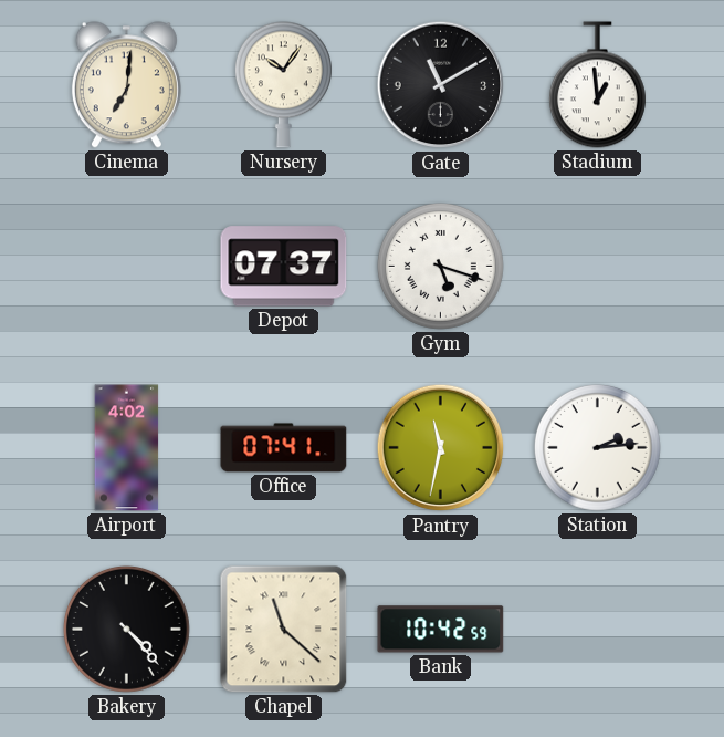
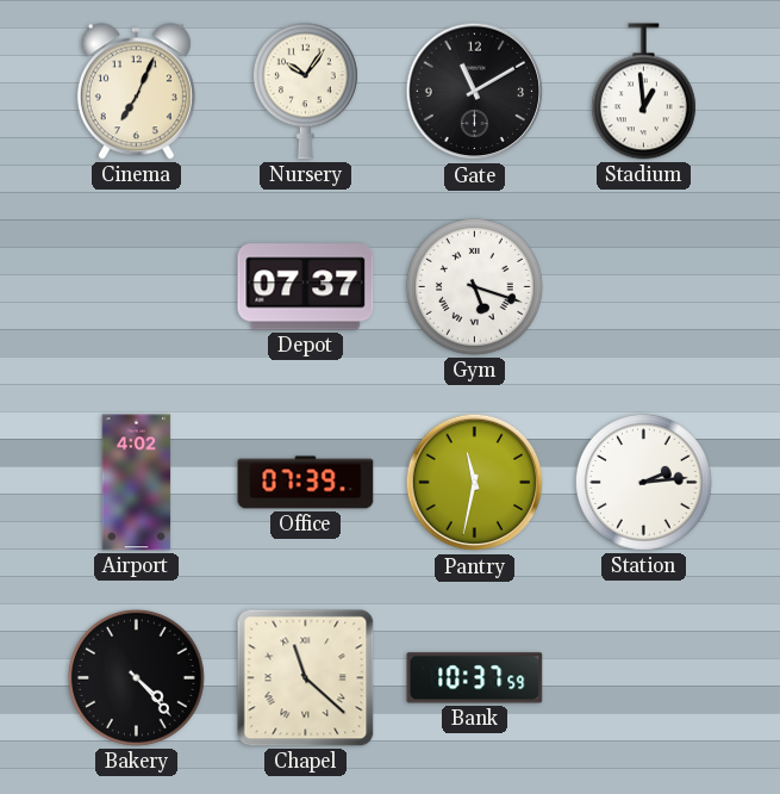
Cinema: 7:01 -> 7:04
Office: 07:41 -> 07:39
Bank: 10:42 -> 10:37
